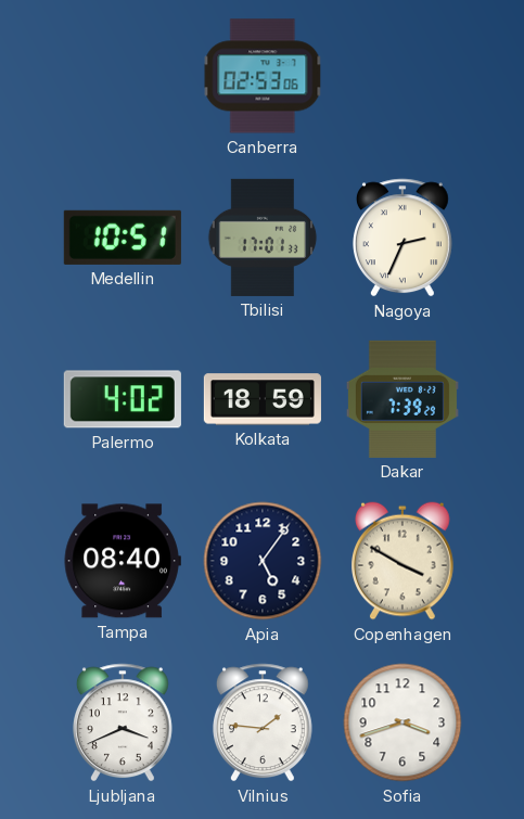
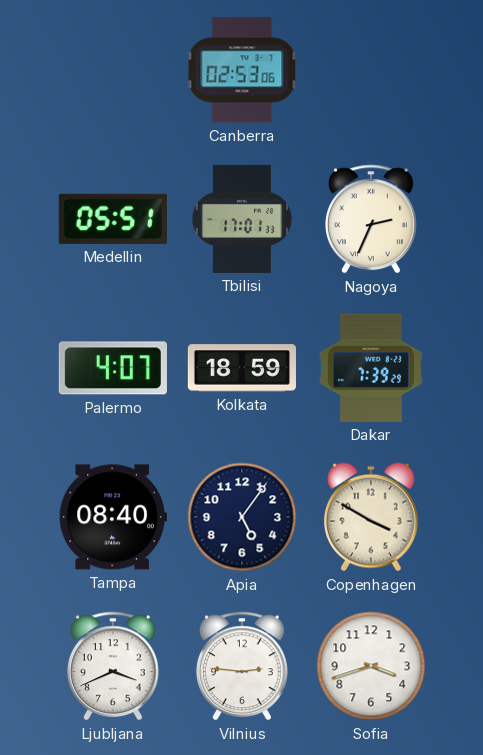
Medellin: 10:51 -> 05:51
Palermo: 4:02 -> 4:07
Vilnius: 1:46 -> 2:46
